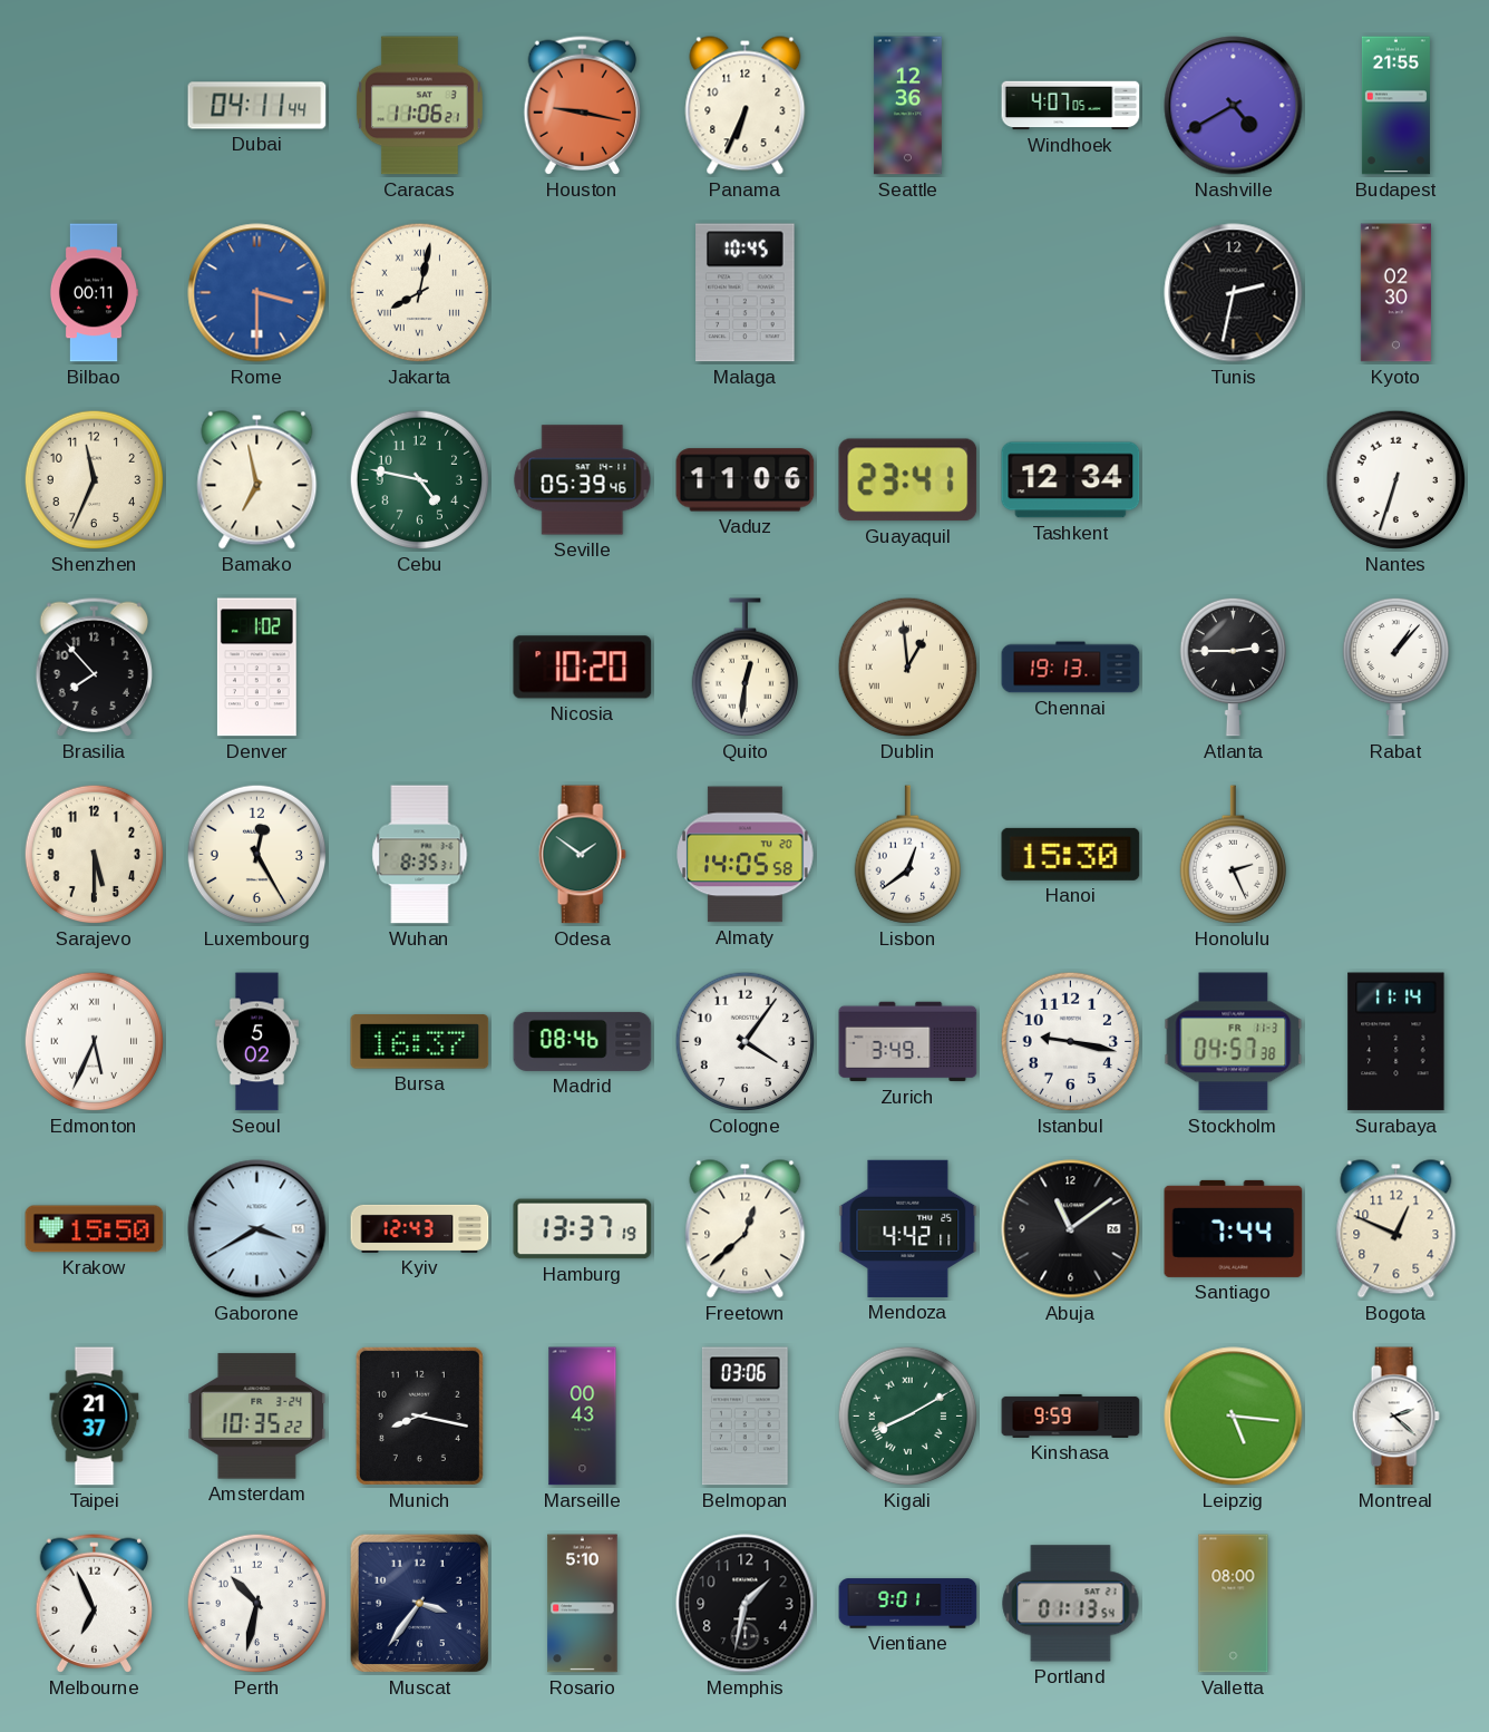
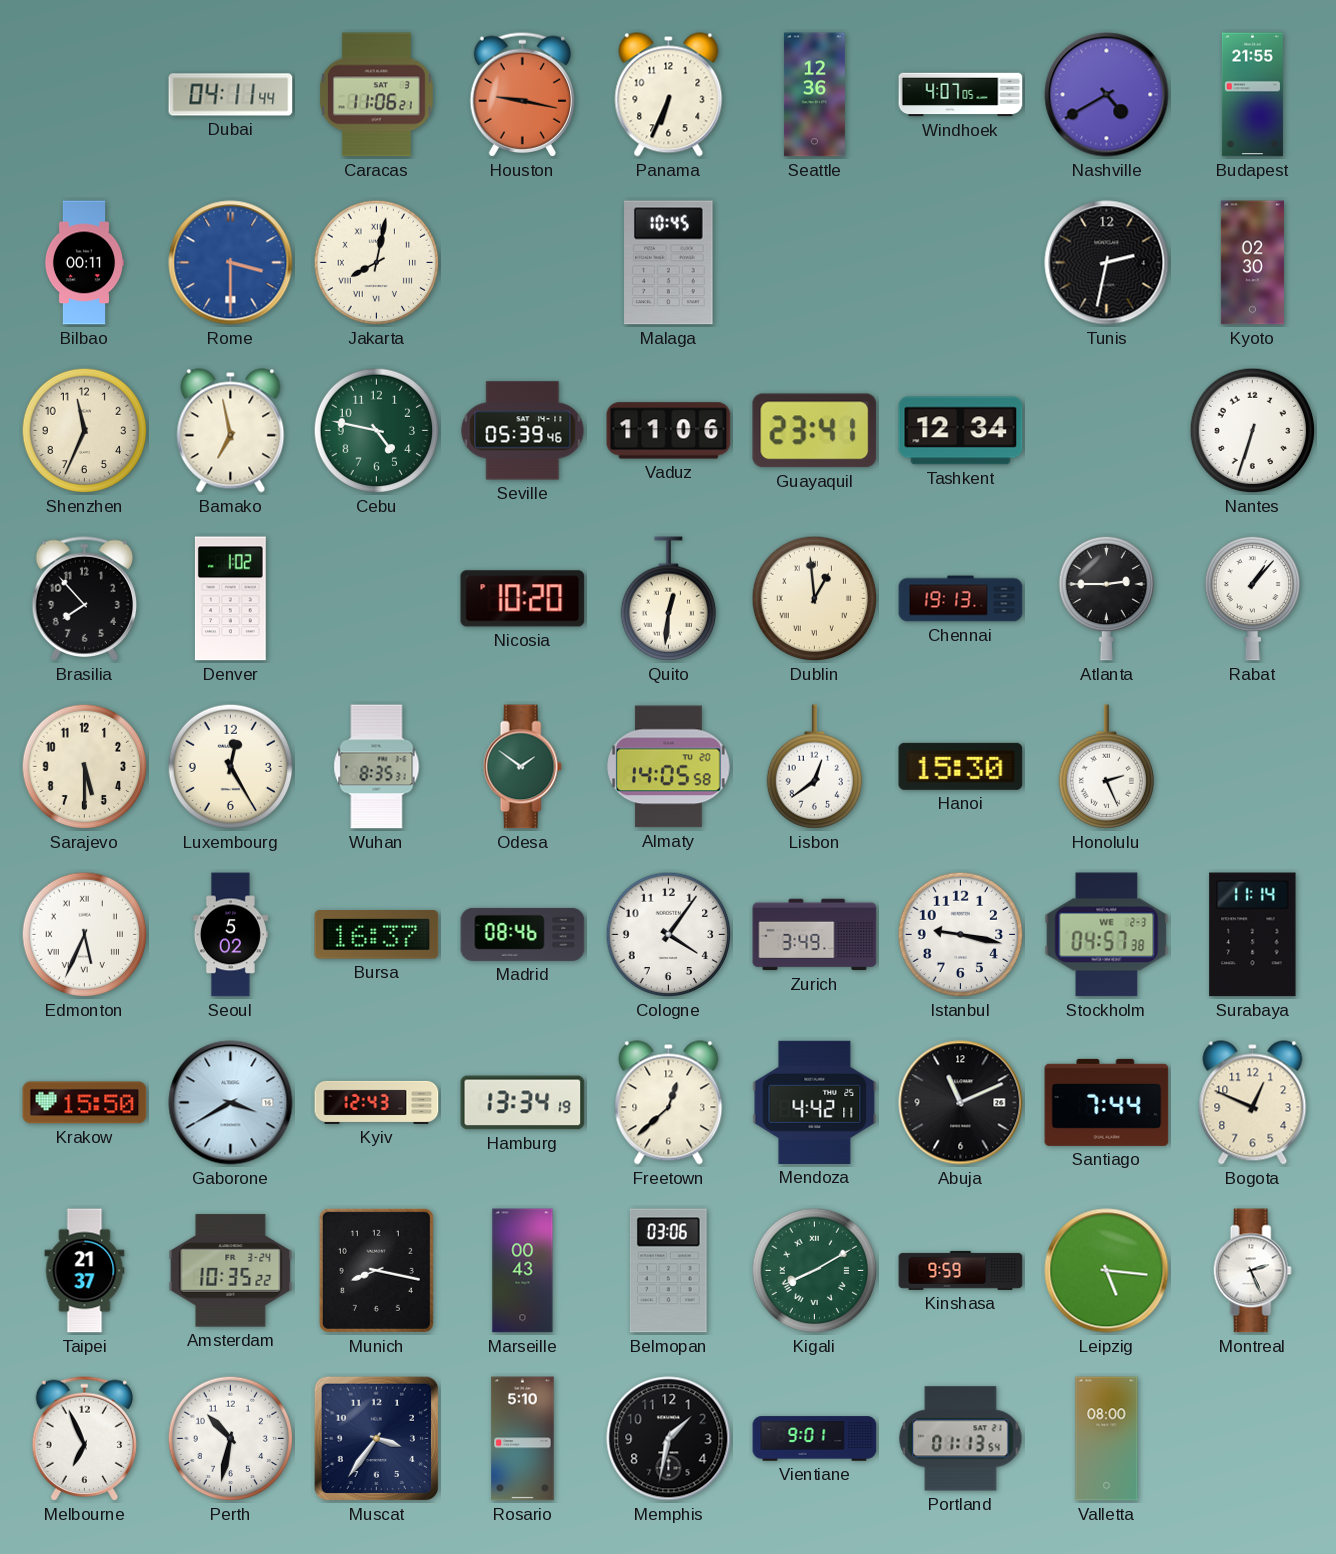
Stockholm date: FR 11-3 -> WE 2-3
Hamburg: 13:37 -> 13:34
Abuja: 11:09 -> 11:11
Montreal: 2:22 -> 2:26
